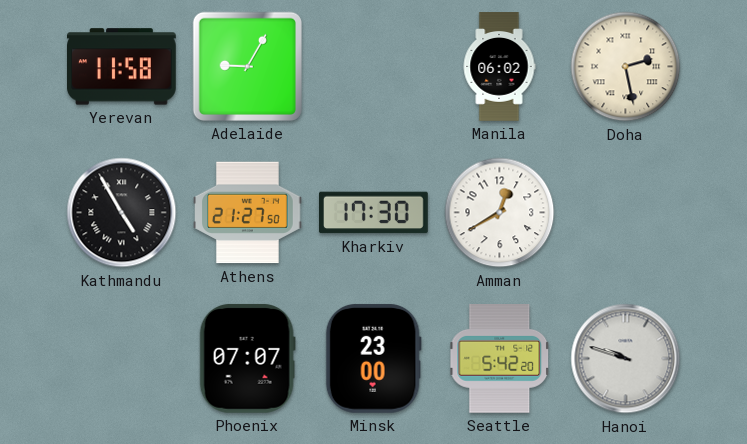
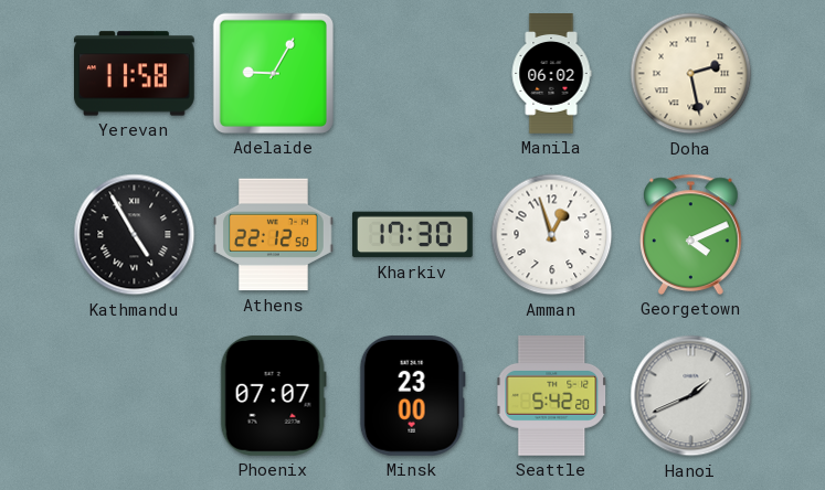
Athens: 21:27 -> 22:12
Amman: 12:40 -> 12:57
Georgetown: none -> 4:11
Hanoi: 9:48 -> 1:41
